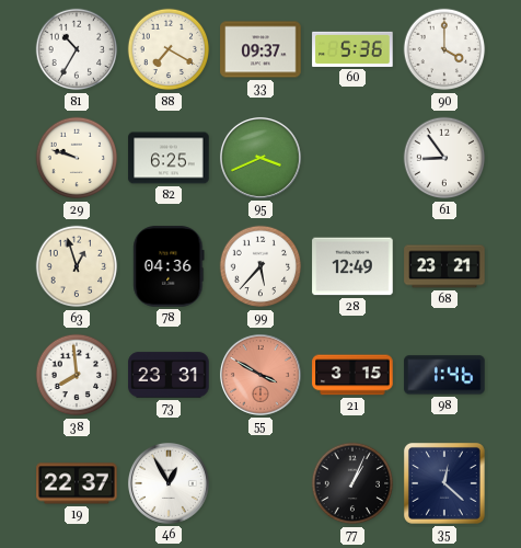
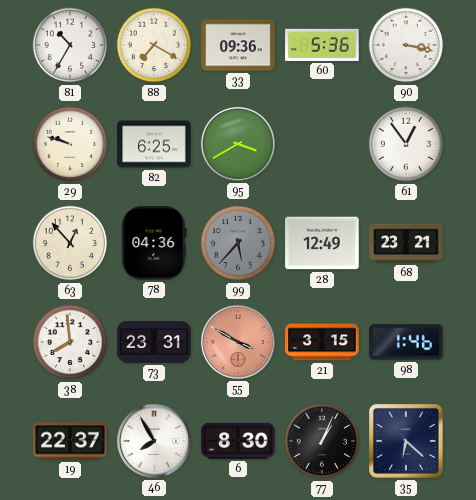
33: 09:37 -> 09:36
90: 4:00 -> 3:17
95: 3:41 -> 3:40
61: 8:54 -> 12:54
63: 12:57 -> 12:53
99 dial: white -> grey
46: 12:55 -> 7:55
6: none -> 8:30
35: 12:22 -> 6:22
